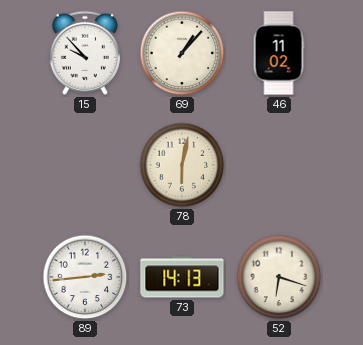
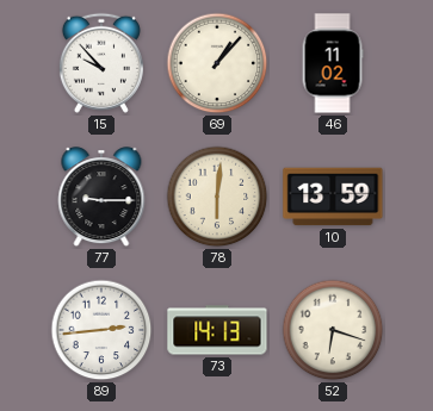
77: none -> 9:15
78: 6:02 -> 6:01
10: none -> 13:59
